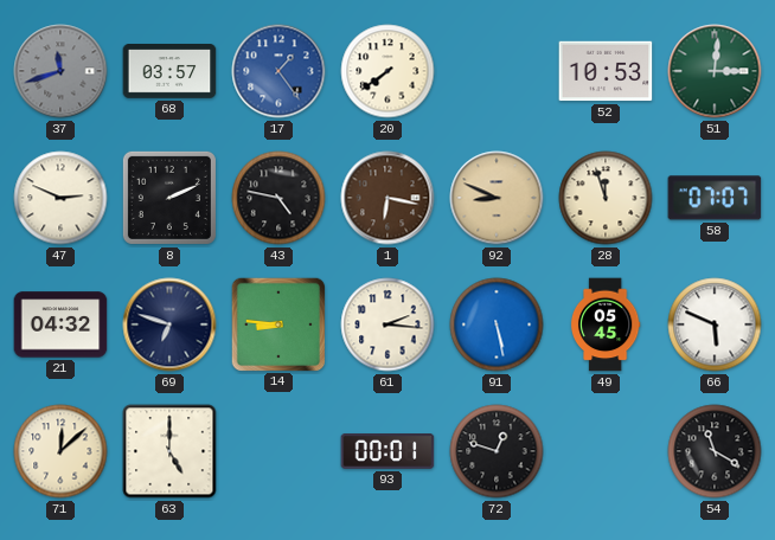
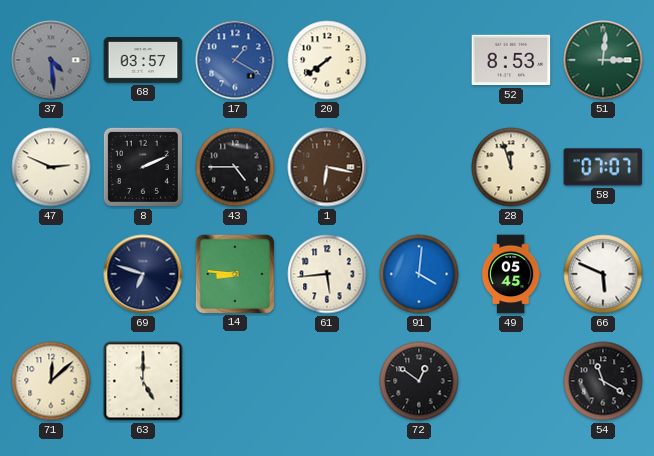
37: 11:42 -> 4:29
17: 1:24 -> 1:20
52: 10:53 -> 8:53
43: 4:47 -> 4:45
92: 8:49 -> none
21: 04:32 -> none
61: 2:16 -> 5:44
91: 5:28 -> 4:01
93: 00:01 -> none
72: 12:48 -> 12:51
